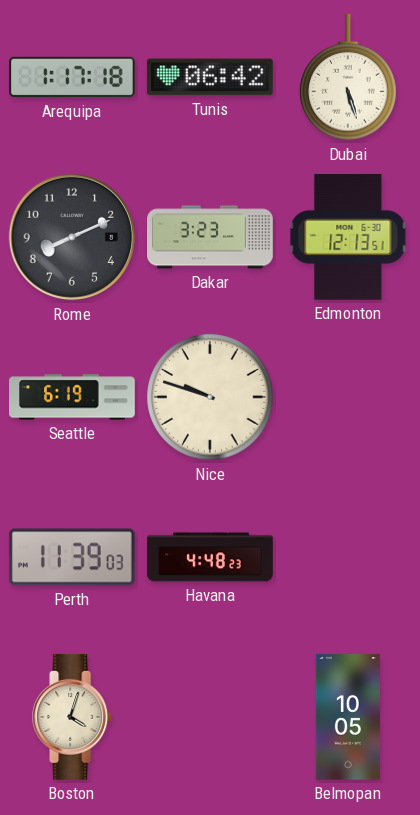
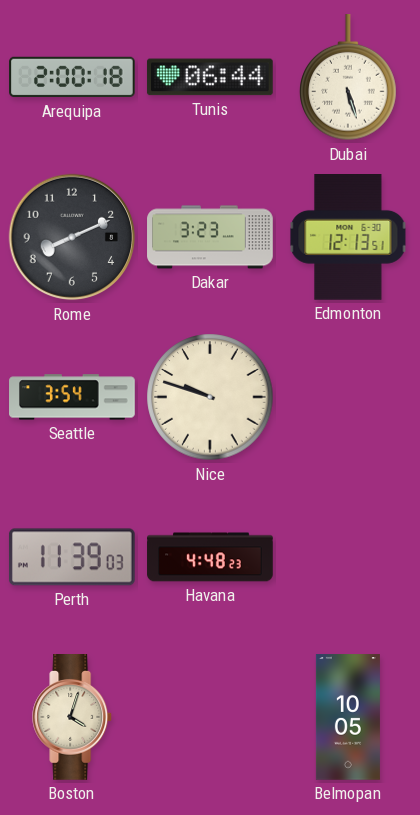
Arequipa: 1:17 -> 2:00
Tunis: 06:42 -> 06:44
Seattle: 6:19 -> 3:54
